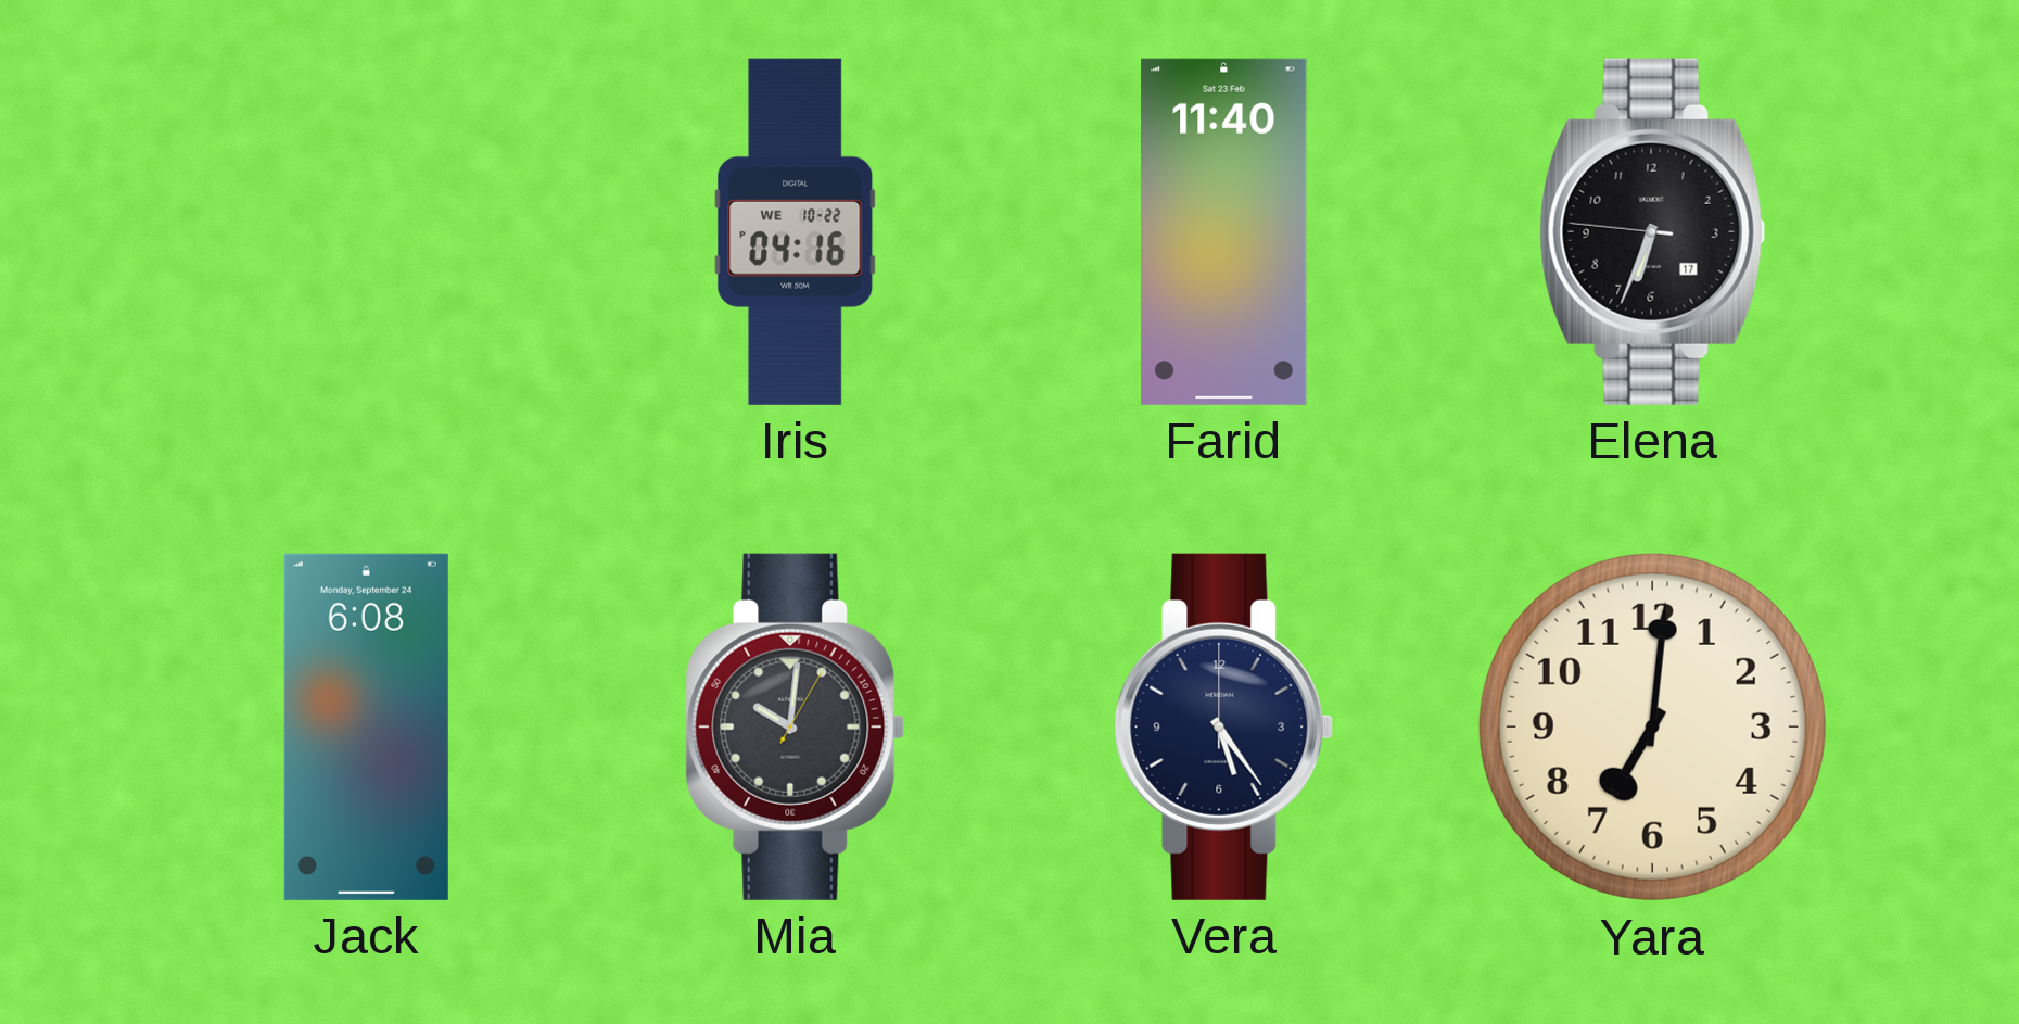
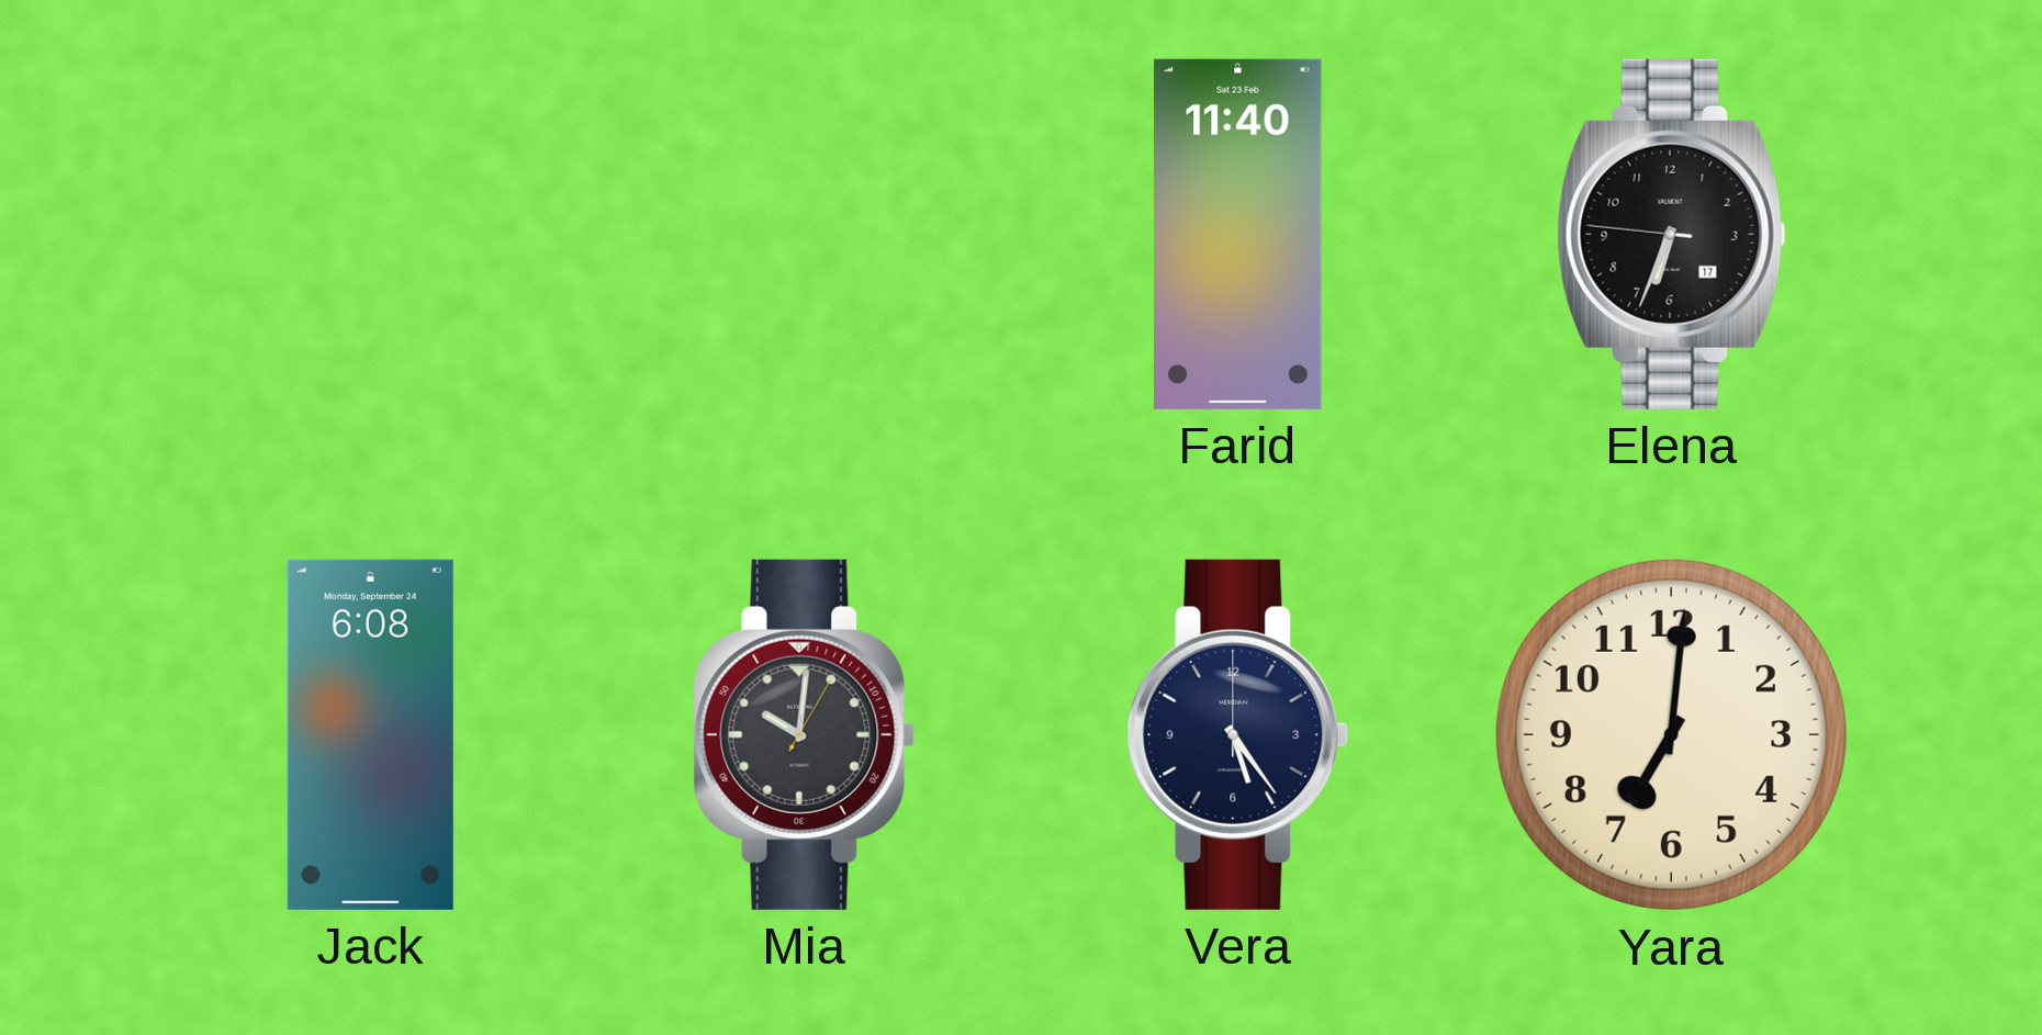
Iris: 04:16 -> none
